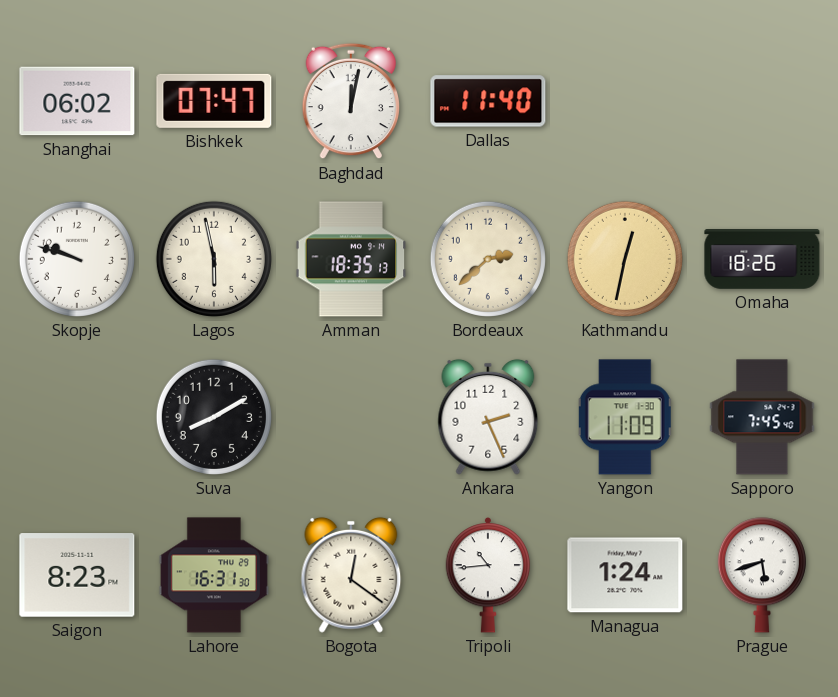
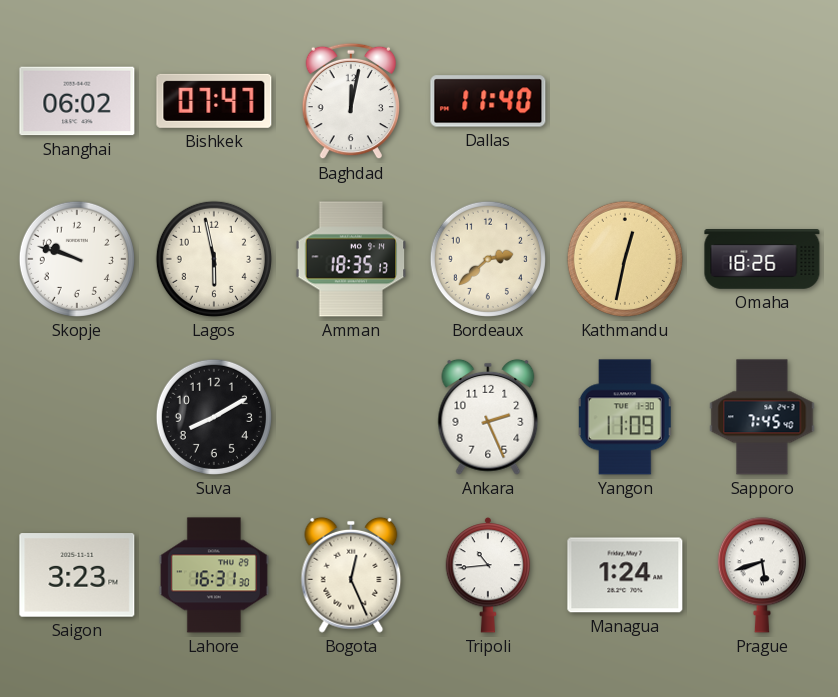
Saigon: 8:23 -> 3:23
Bogota: 12:21 -> 12:26
